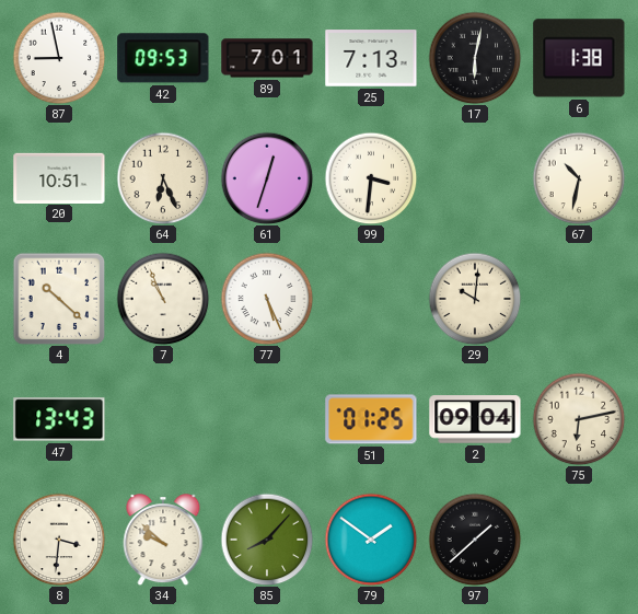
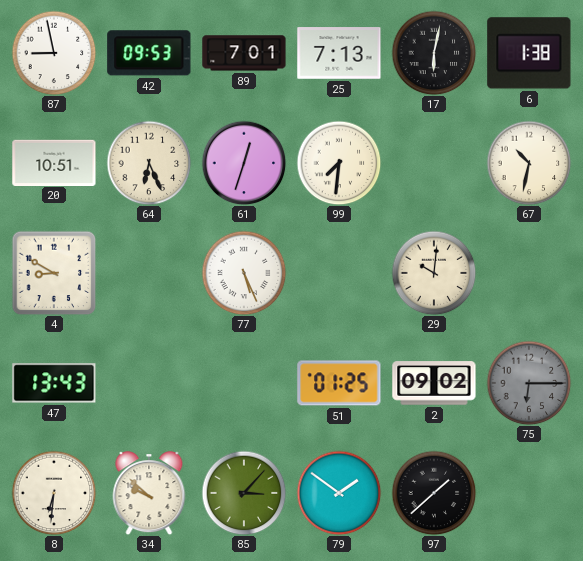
99: 3:31 -> 7:31
4: 10:22 -> 8:50
7: 10:56 -> none
2: 09:04 -> 09:02
75: 6:13 -> 6:15
75 dial: cream -> grey
8: 3:31 -> 6:31
85: 8:07 -> 3:07
